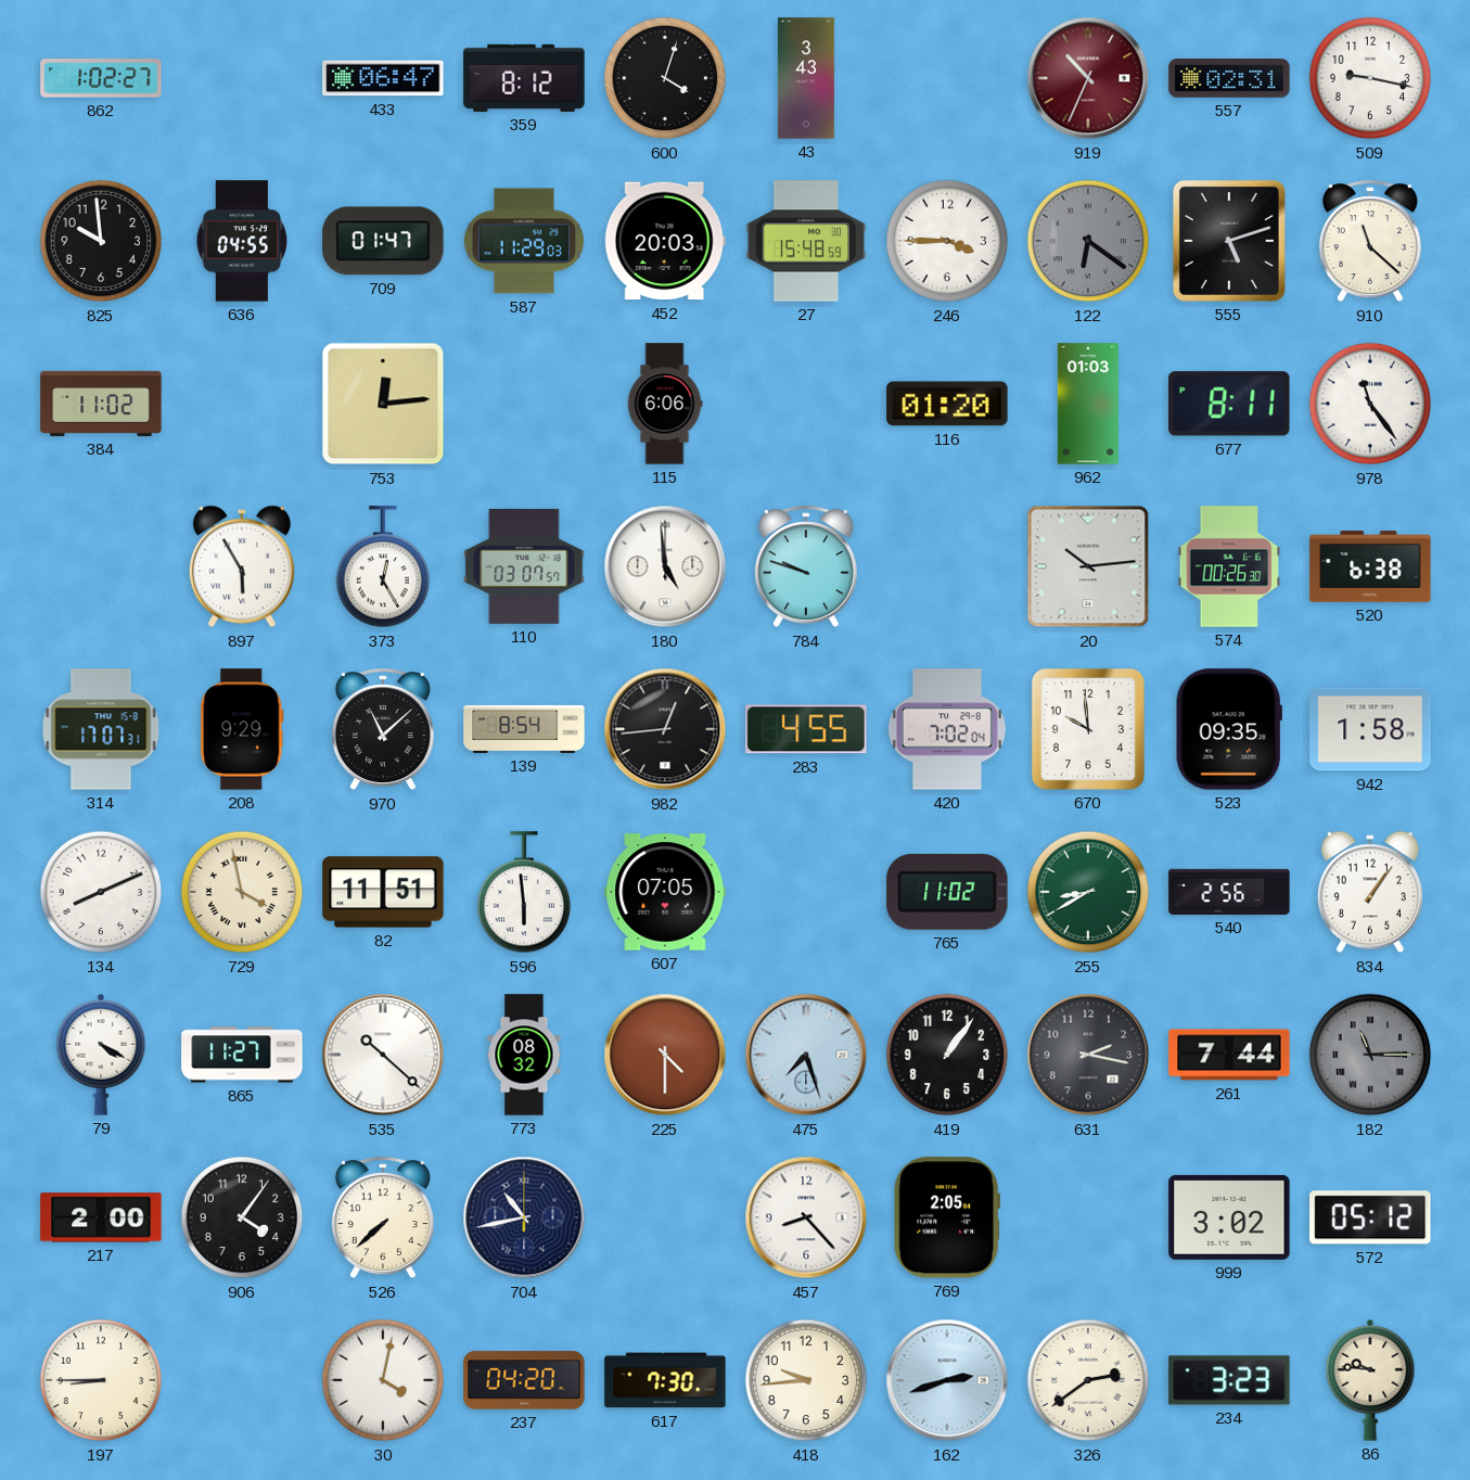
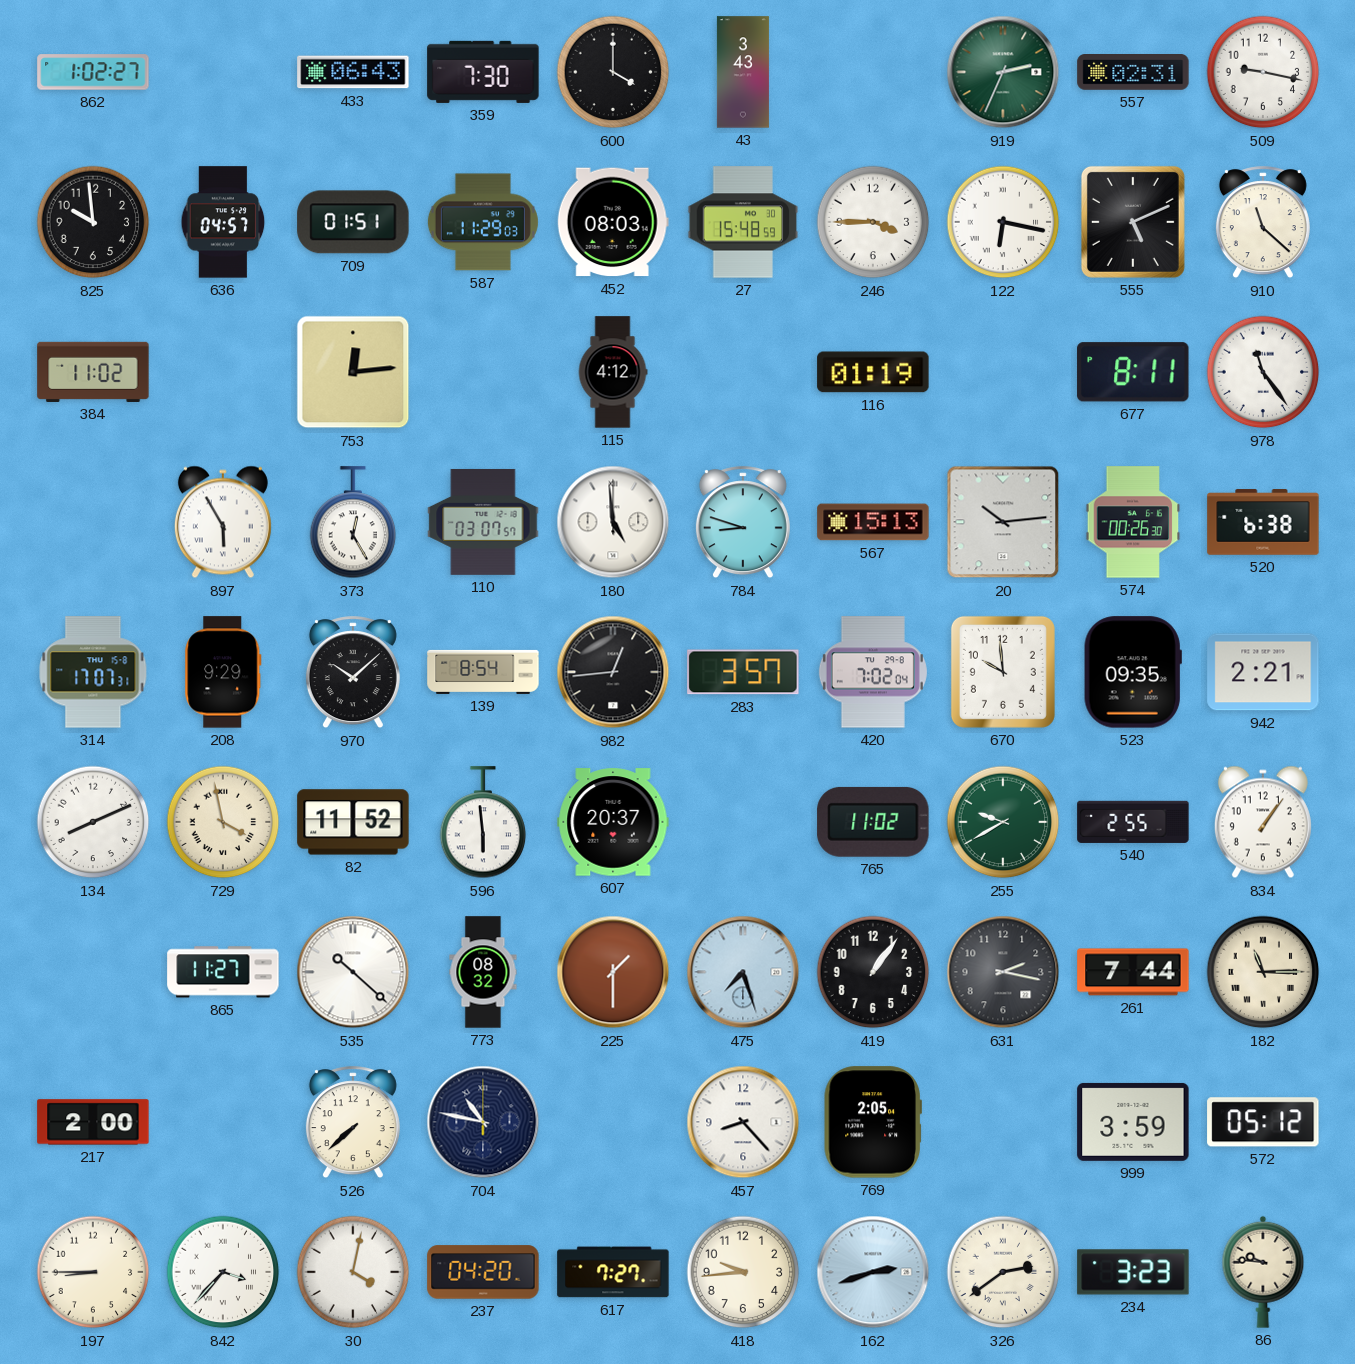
433: 06:47 -> 06:43
359: 8:12 -> 7:30
600: 4:03 -> 4:00
919: 10:34 -> 2:34
919 dial: burgundy -> green
636: 04:55 -> 04:57
709: 01:47 -> 01:51
452: 20:03 -> 08:03
122: 6:21 -> 6:17
122 dial: grey -> white
555: 5:12 -> 5:11
115: 6:06 -> 4:12
116: 01:20 -> 01:19
962: 01:03 -> none
784: 9:48 -> 8:48
567: none -> 15:13
970: 11:08 -> 10:08
283: 4:55 -> 3:57
942: 1:58 -> 2:21
82: 11:51 -> 11:52
607: 07:05 -> 20:37
255: 8:40 -> 9:40
540: 2:56 -> 2:55
79: 4:20 -> none
225: 4:30 -> 1:30
182 dial: grey -> cream
906: 4:06 -> none
704: 10:43 -> 10:47
999: 3:02 -> 3:59
842: none -> 3:37
617: 7:30 -> 7:27
